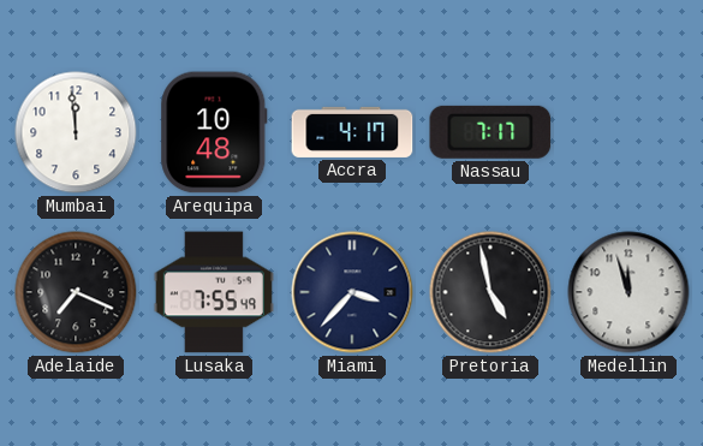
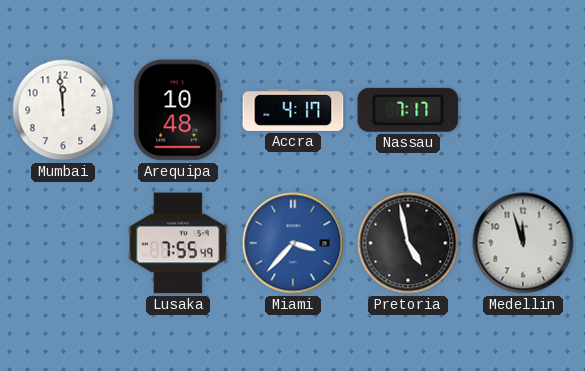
Adelaide: 7:19 -> none
Miami dial: navy -> blue
